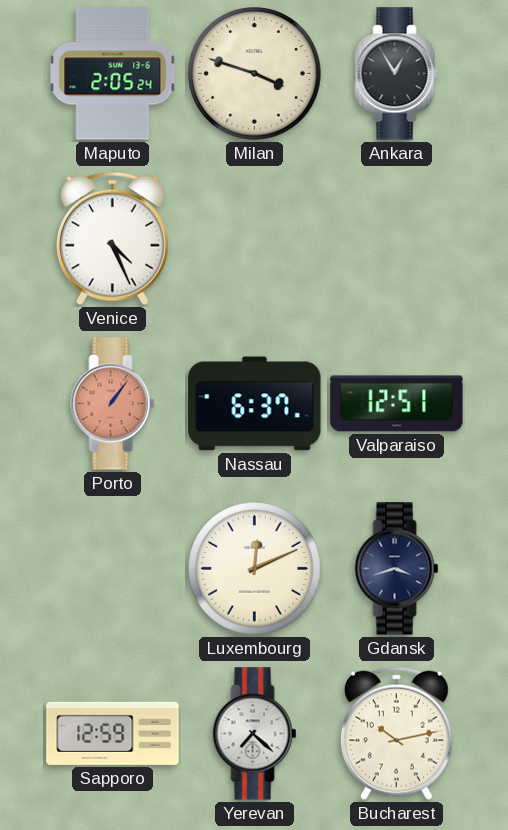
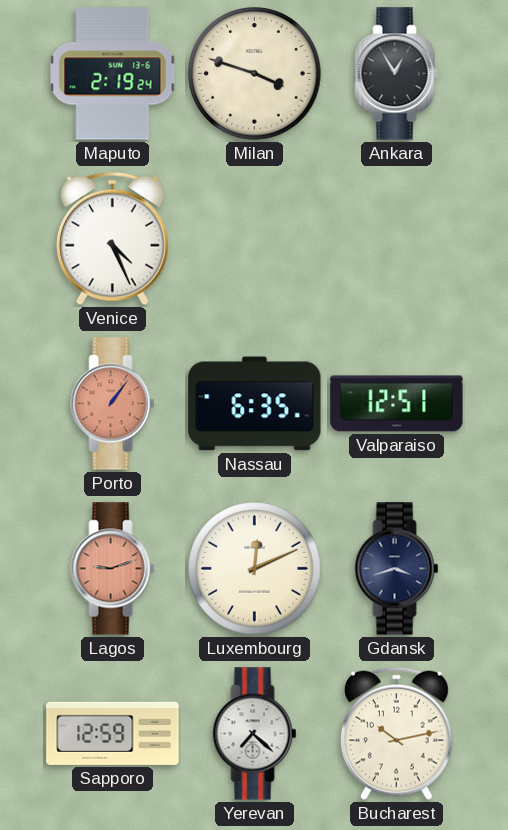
Maputo: 2:05 -> 2:19
Nassau: 6:37 -> 6:35
Lagos: none -> 9:12
